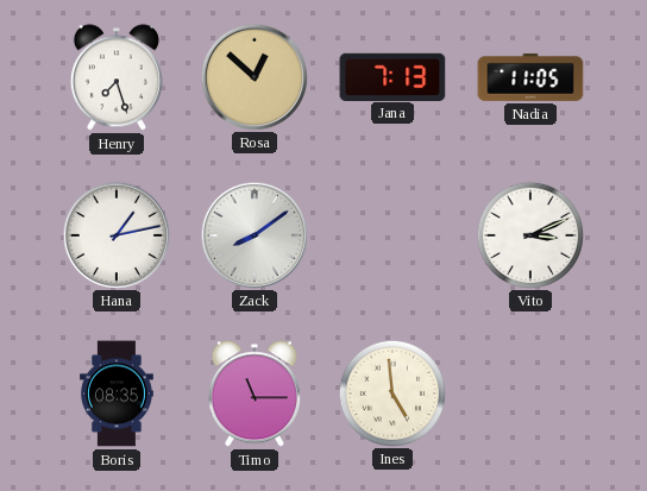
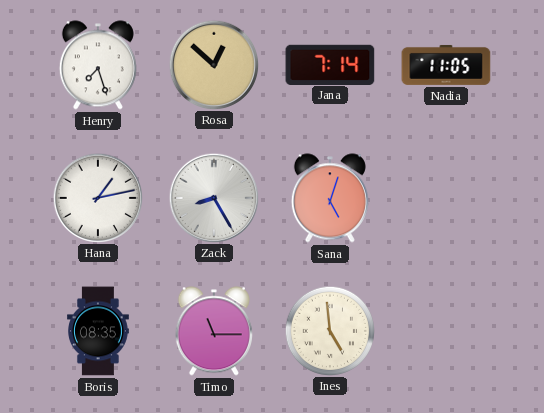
Jana: 7:13 -> 7:14
Zack: 8:09 -> 8:25
Sana: none -> 5:03
Vito: 3:11 -> none
